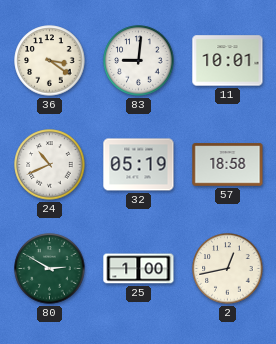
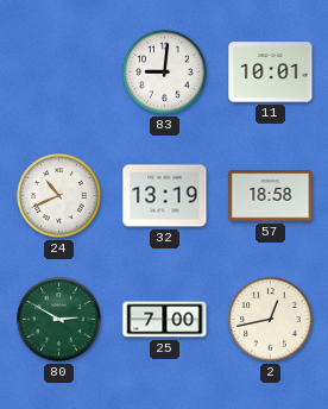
36: 3:21 -> none
32: 05:19 -> 13:19
25: 1:00 -> 7:00
